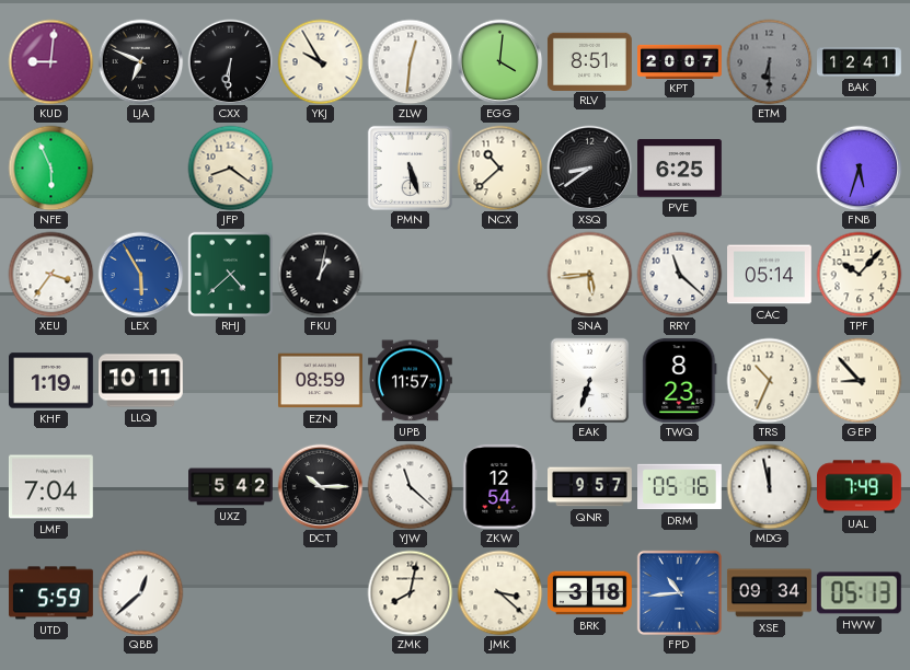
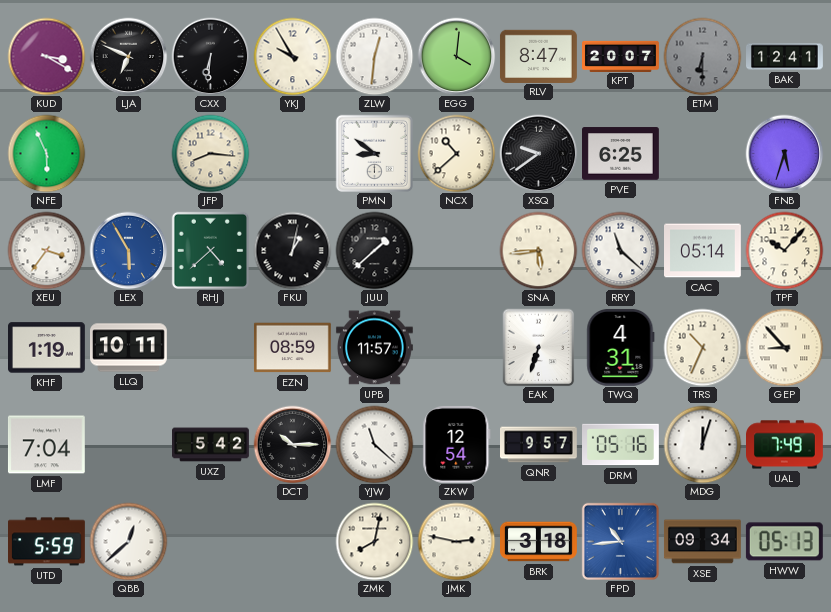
KUD: 9:01 -> 3:20
RLV: 8:51 -> 8:47
JFP: 8:21 -> 8:16
PMN: 5:27 -> 8:51
XSQ: 8:39 -> 9:39
JUU: none -> 1:38
TWQ: 8:23 -> 4:31
MDG: 11:58 -> 12:03
JMK: 3:22 -> 2:47
